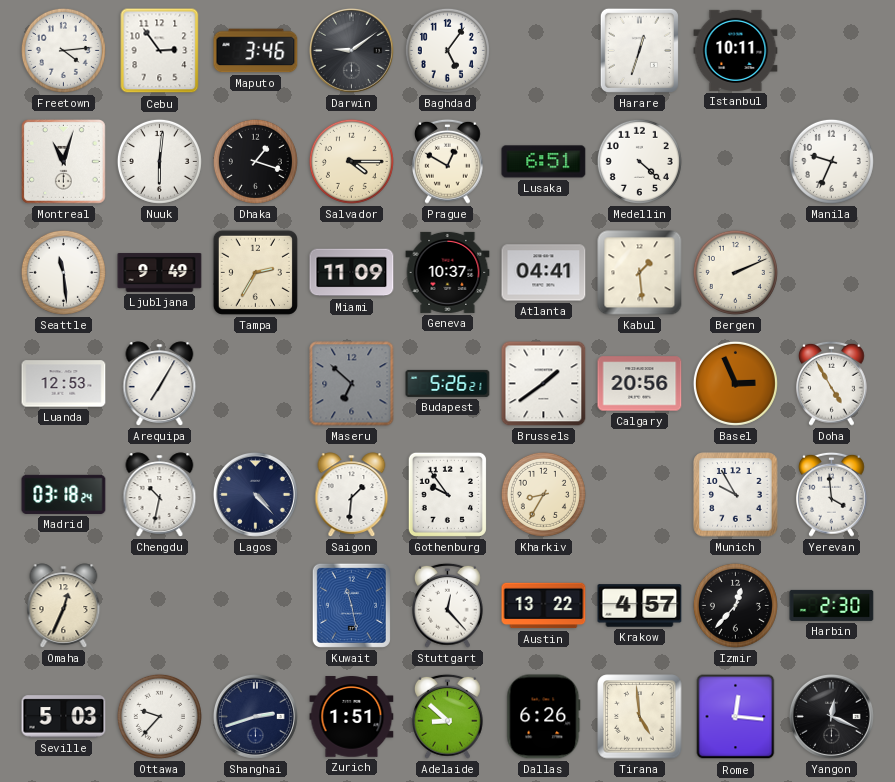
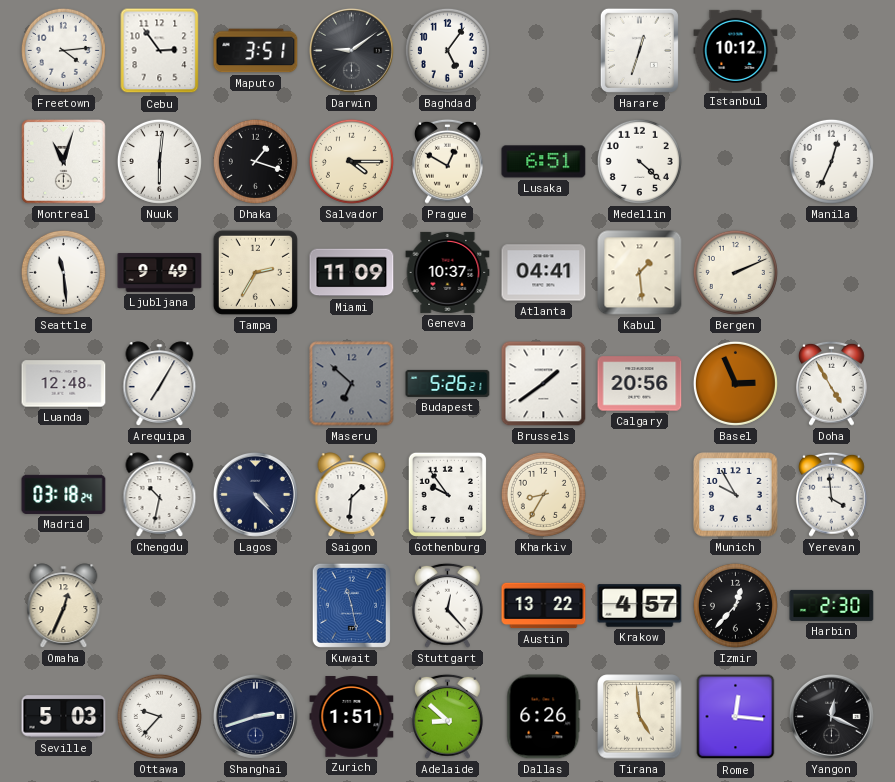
Maputo: 3:46 -> 3:51
Istanbul: 10:11 -> 10:12
Manila: 9:34 -> 12:34
Luanda: 12:53 -> 12:48
